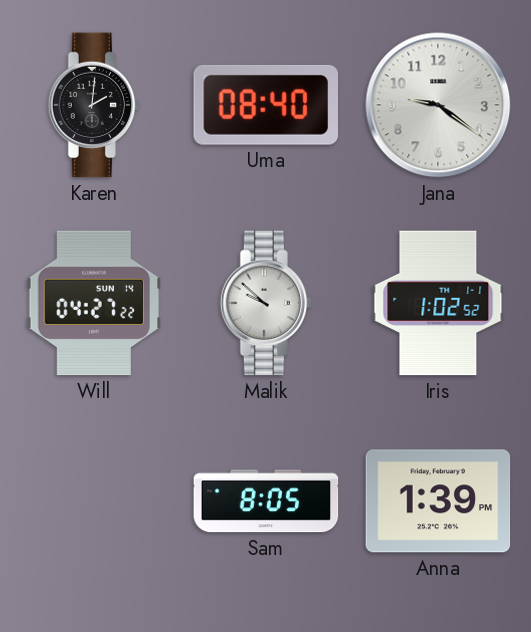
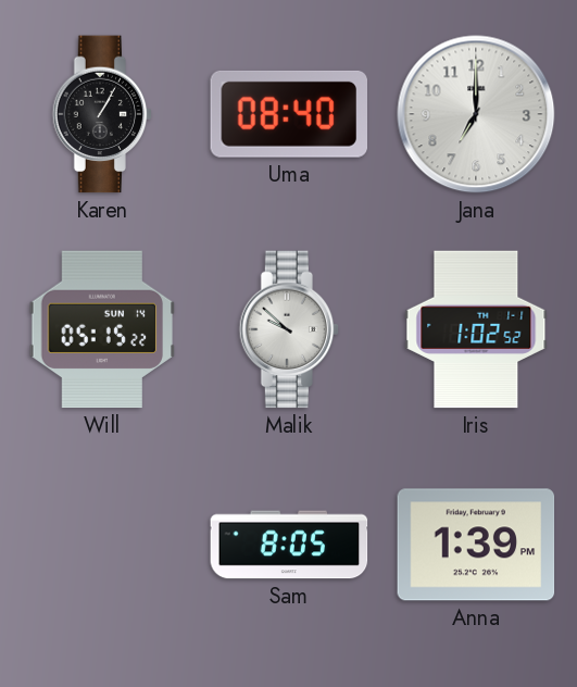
Karen: 2:01 -> 1:05
Jana: 9:21 -> 7:00
Will: 04:27 -> 05:15
